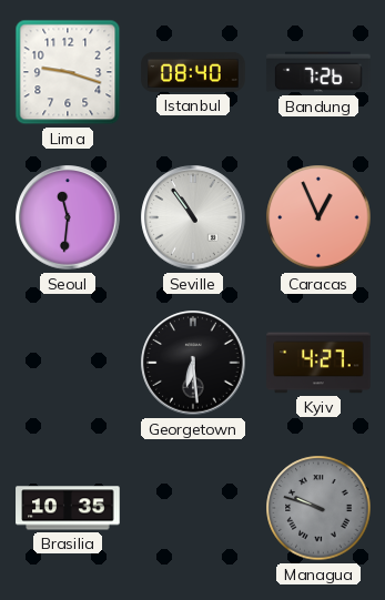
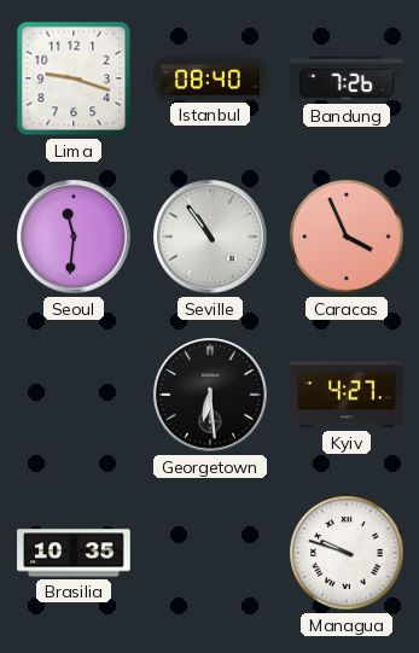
Caracas: 12:56 -> 3:56
Managua dial: grey -> white
